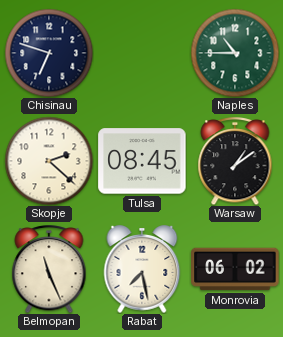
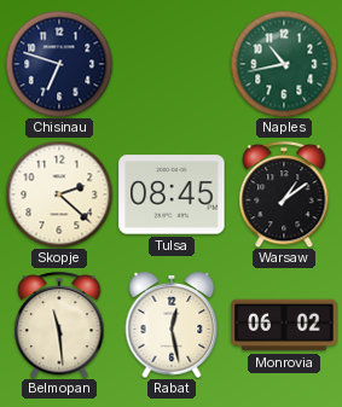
Naples: 10:45 -> 10:43
Belmopan: 11:26 -> 11:29
Rabat: 7:28 -> 12:28
